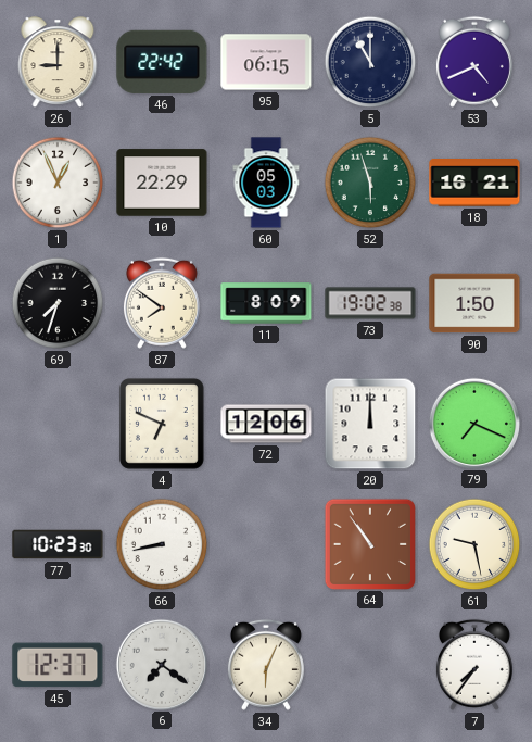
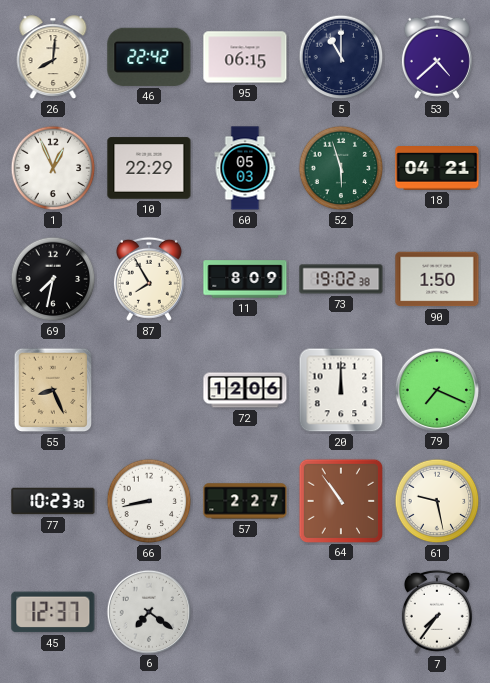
26: 9:00 -> 8:01
53: 4:41 -> 4:38
18: 16:21 -> 04:21
69: 7:33 -> 7:32
87: 7:51 -> 7:55
55: none -> 8:26
4: 6:49 -> none
57: none -> 2:27
34: 6:04 -> none
